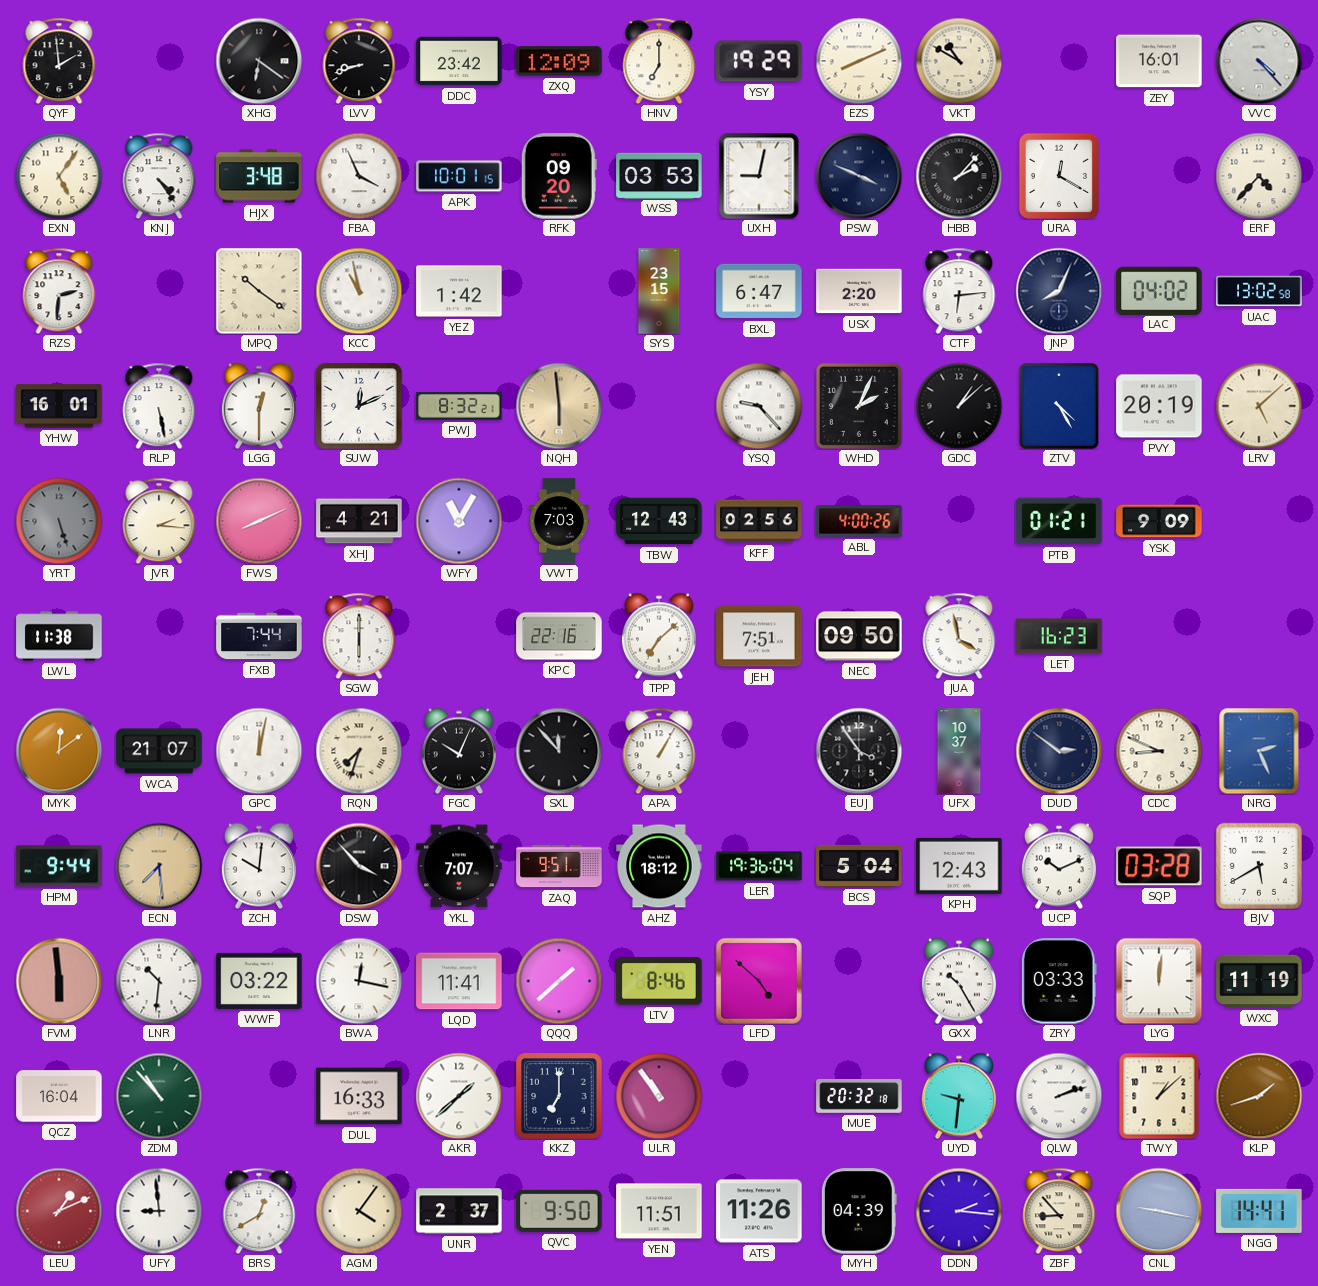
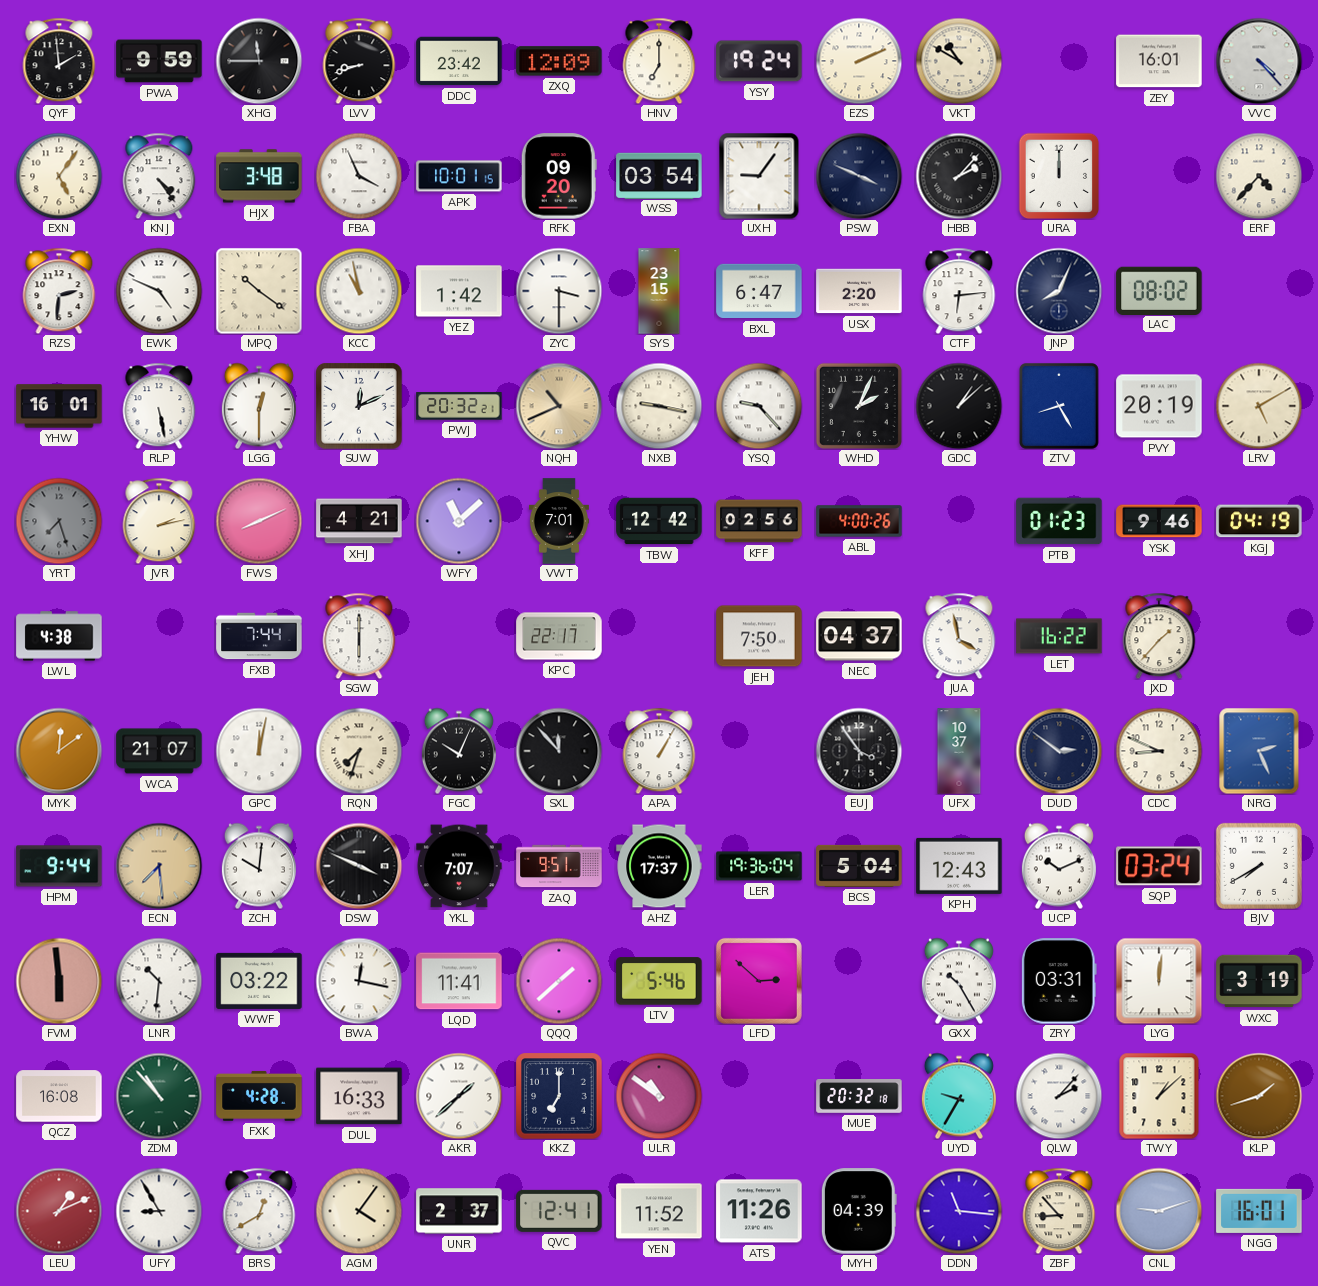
PWA: none -> 9:59
XHG: 6:21 -> 11:45
YSY: 19:29 -> 19:24
EZS: 8:11 -> 2:11
WSS: 03:53 -> 03:54
UXH: 9:02 -> 9:06
URA: 12:20 -> 12:00
EWK: none -> 4:49
ZYC: none -> 3:30
LAC: 04:02 -> 08:02
UAC: 13:02 -> none
PWJ: 8:32 -> 20:32
NQH: 5:59 -> 10:41
NXB: none -> 9:17
ZTV: 4:25 -> 8:25
LRV: 5:08 -> 5:10
YRT: 5:27 -> 7:27
JVR: 2:16 -> 2:13
WFY: 11:05 -> 11:08
VWT: 7:03 -> 7:01
TBW: 12:43 -> 12:42
PTB: 01:21 -> 01:23
YSK: 9:09 -> 9:46
KGJ: none -> 04:19
LWL: 11:38 -> 4:38
KPC: 22:16 -> 22:17
TPP: 7:08 -> none
JEH: 7:51 -> 7:50
NEC: 09:50 -> 04:37
LET: 16:23 -> 16:22
JXD: none -> 1:37
DSW: 3:53 -> 3:49
AHZ: 18:12 -> 17:37
SQP: 03:28 -> 03:24
BJV: 5:40 -> 7:40
LTV: 8:46 -> 5:46
LFD: 4:52 -> 2:52
ZRY: 03:33 -> 03:31
WXC: 11:19 -> 3:19
QCZ: 16:04 -> 16:08
FXK: none -> 4:28
ULR: 10:54 -> 10:51
UYD: 9:31 -> 9:35
QLW: 2:12 -> 2:07
UFY: 8:59 -> 8:55
QVC: 9:50 -> 12:41
YEN: 11:51 -> 11:52
DDN: 2:16 -> 11:16
CNL: 9:17 -> 9:12
NGG: 14:41 -> 16:01
